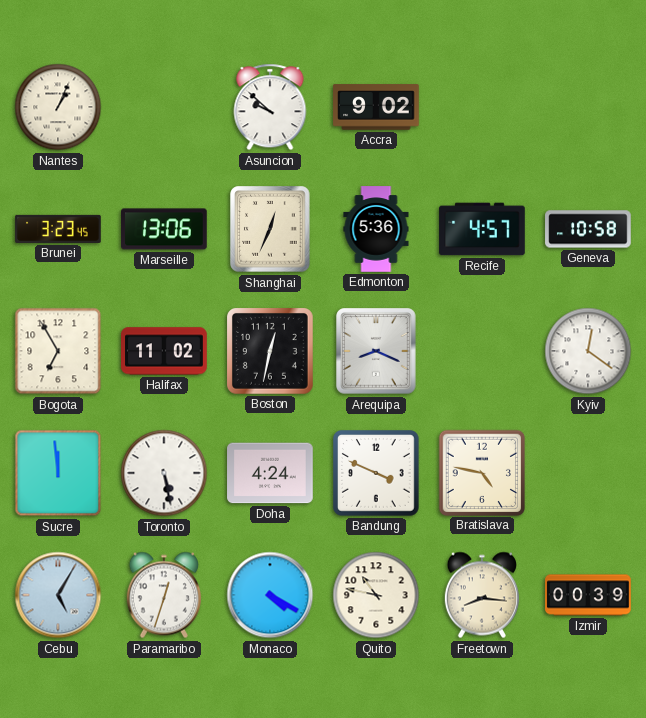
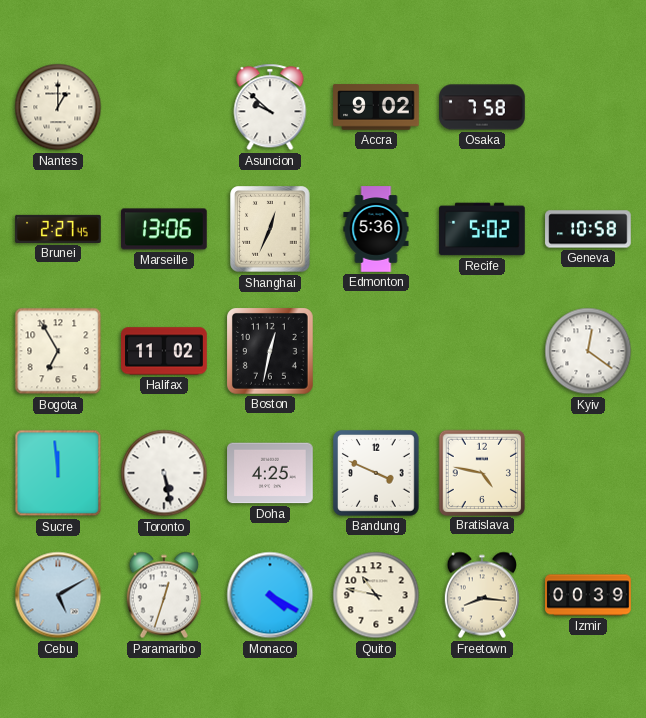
Nantes: 1:04 -> 1:00
Osaka: none -> 7:58
Brunei: 3:23 -> 2:27
Recife: 4:57 -> 5:02
Arequipa: 8:19 -> none
Doha: 4:24 -> 4:25
Cebu: 5:05 -> 5:10
